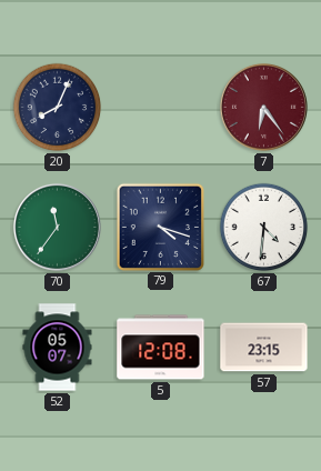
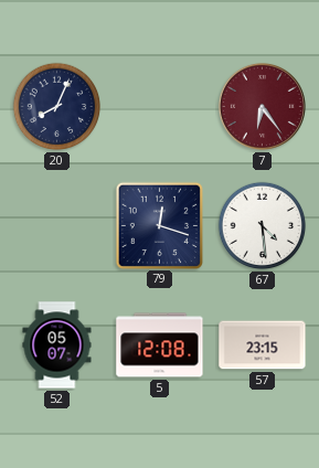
70: 11:36 -> none
79: 4:18 -> 12:18
67: 4:31 -> 4:29
